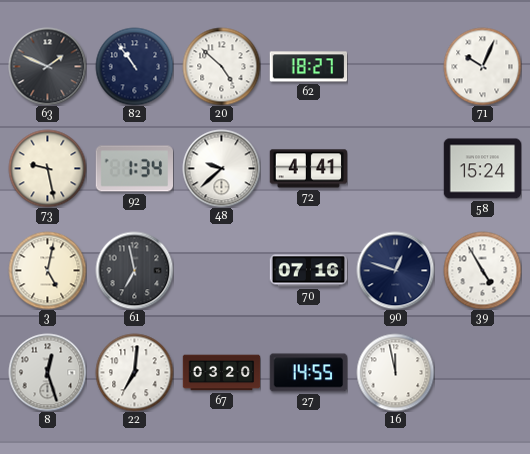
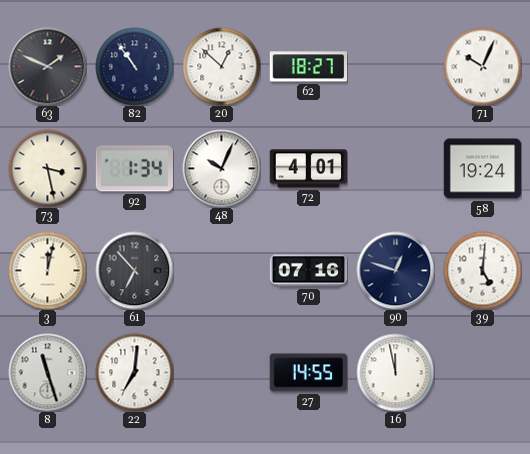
20: 4:52 -> 12:52
73: 9:28 -> 3:28
48: 9:38 -> 10:04
72: 4:41 -> 4:01
58: 15:24 -> 19:24
3: 5:02 -> 12:02
61: 6:58 -> 6:53
39: 4:55 -> 5:01
8: 12:27 -> 11:27
67: 03:20 -> none
